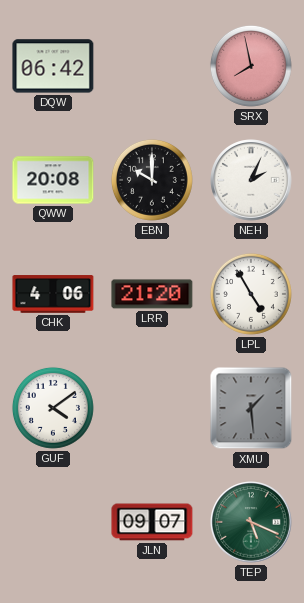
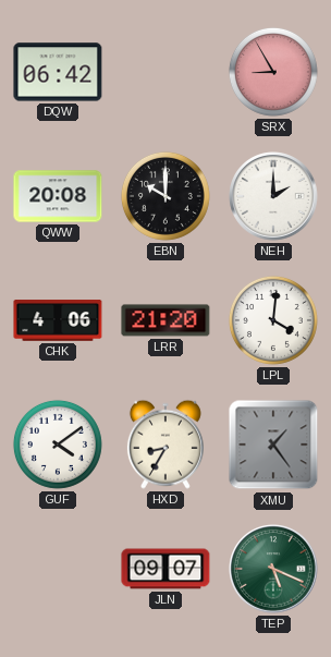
SRX: 7:58 -> 8:55
NEH: 2:04 -> 2:00
LPL: 4:55 -> 4:01
HXD: none -> 8:35
XMU: 1:29 -> 1:24
